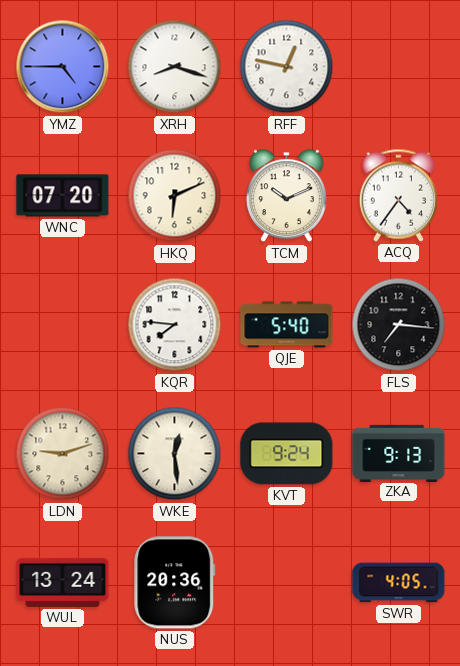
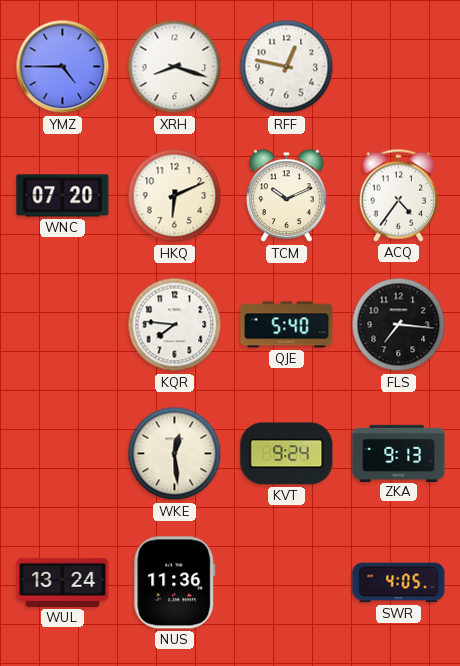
LDN: 9:12 -> none
NUS: 20:36 -> 11:36
